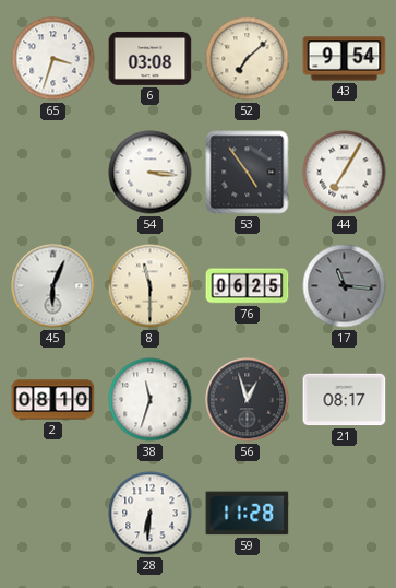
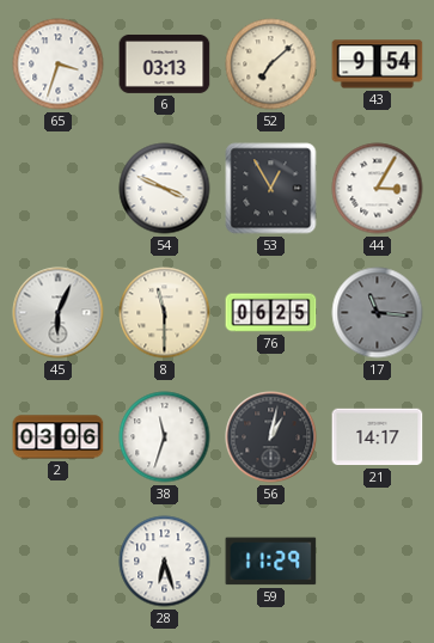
6: 03:08 -> 03:13
54: 3:16 -> 3:49
53: 4:54 -> 12:55
44: 7:05 -> 3:05
2: 08:10 -> 03:06
56: 12:57 -> 1:02
21: 08:17 -> 14:17
28: 6:31 -> 6:27
59: 11:28 -> 11:29
